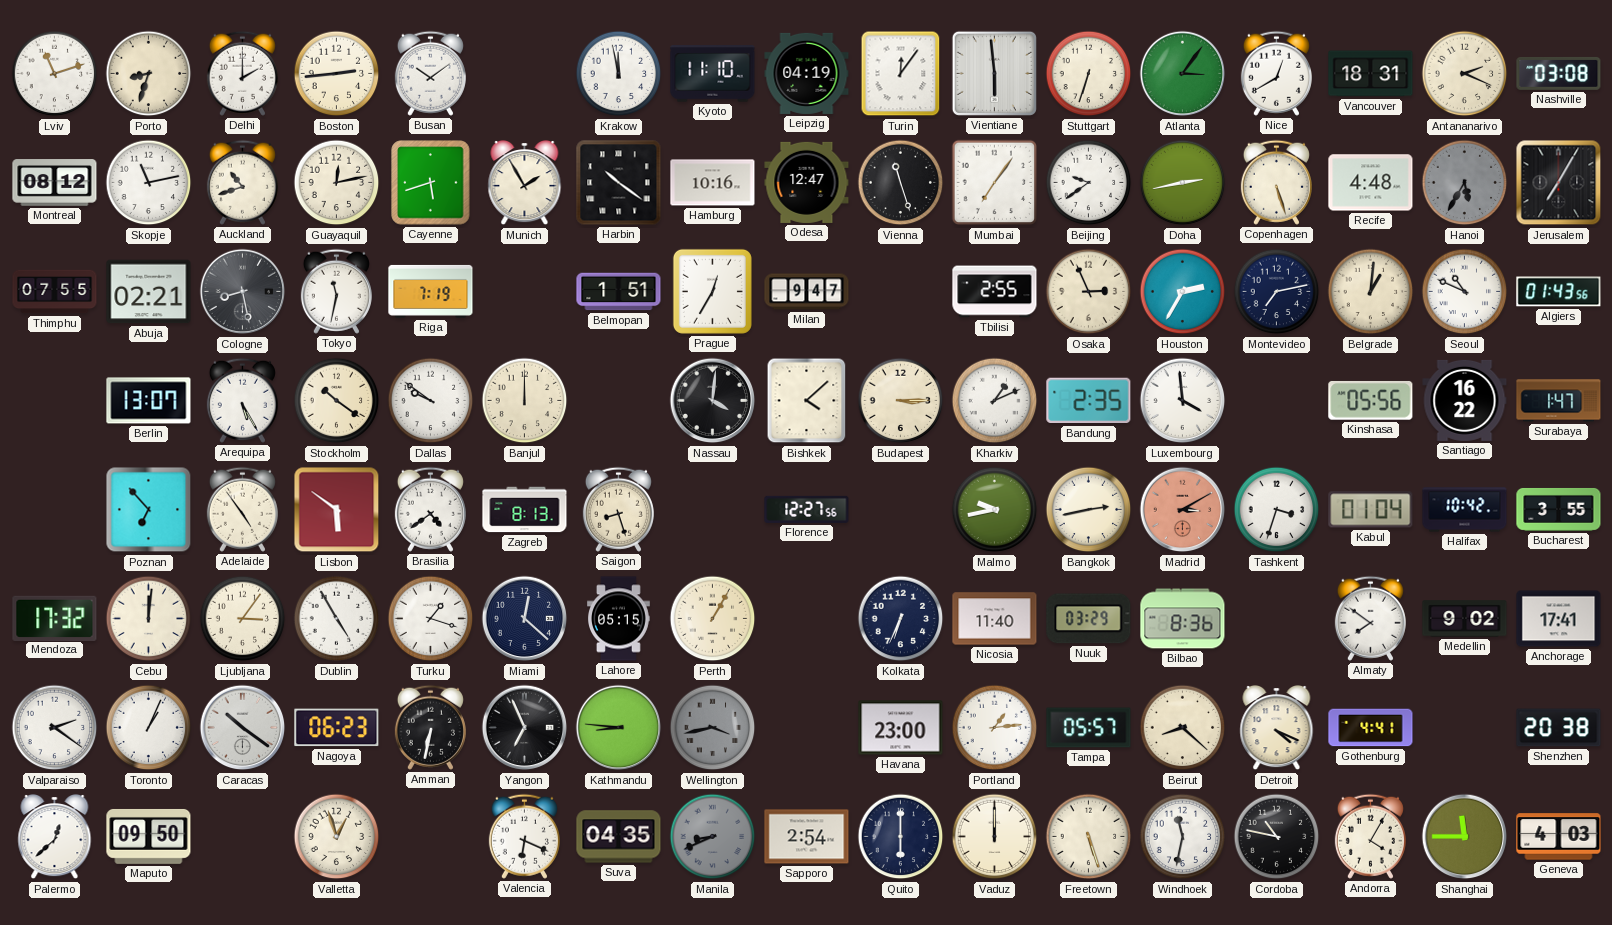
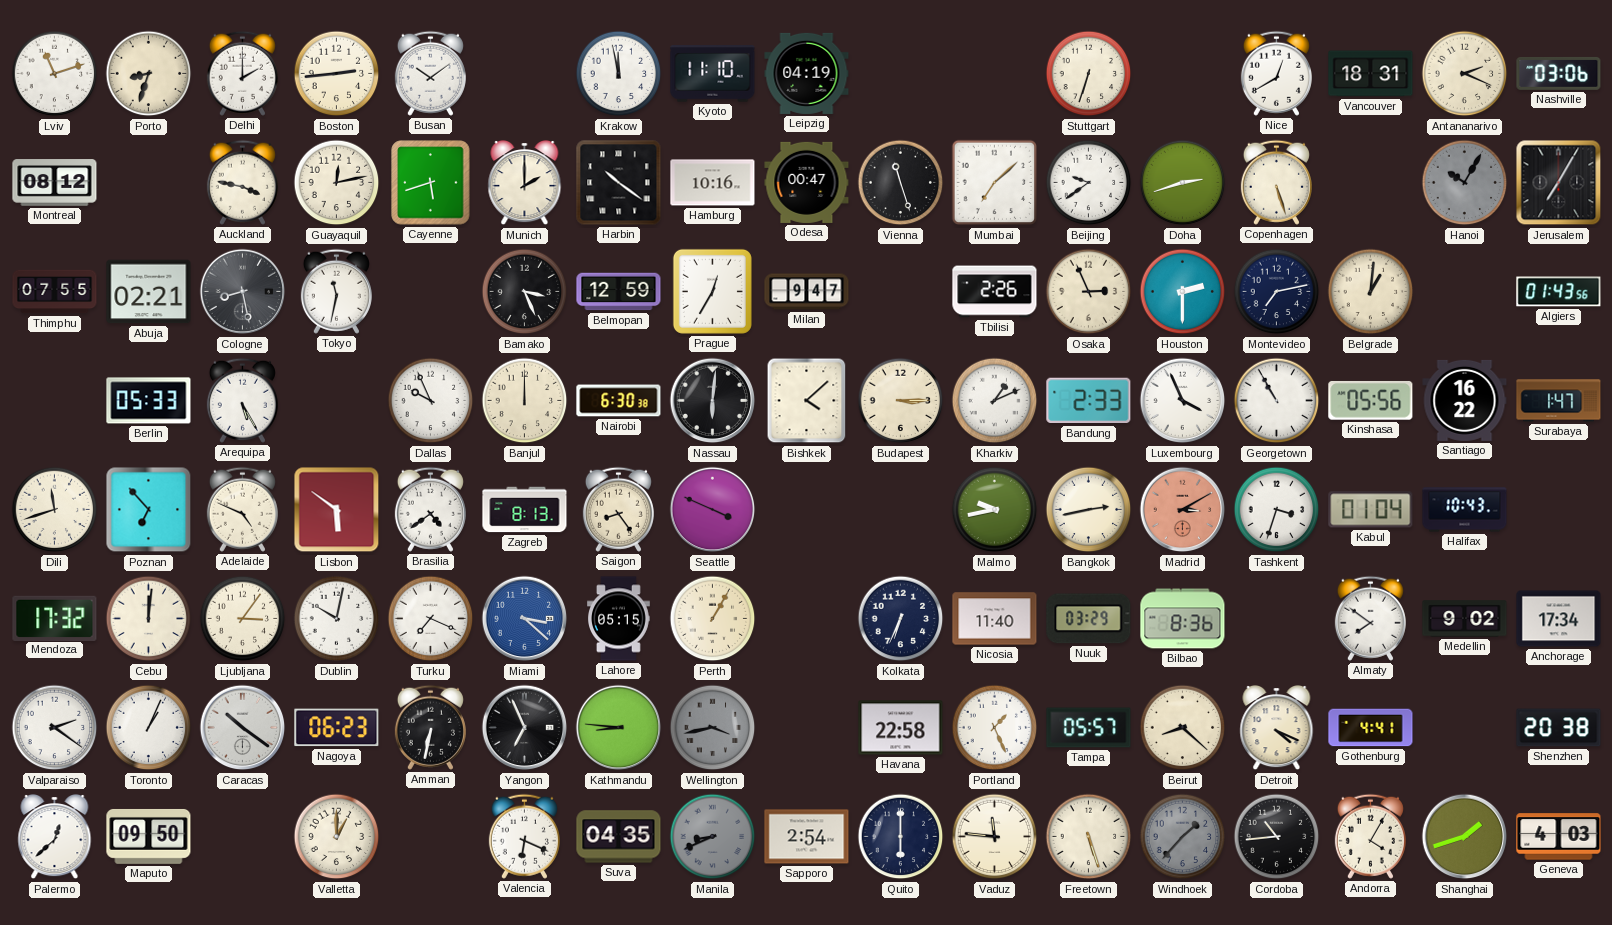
Turin: 12:06 -> none
Vientiane: 5:59 -> none
Atlanta: 3:06 -> none
Nashville: 03:08 -> 03:06
Skopje: 11:13 -> none
Auckland: 10:42 -> 3:47
Munich: 1:55 -> 2:00
Odesa: 12:47 -> 00:47
Mumbai: 7:06 -> 7:08
Doha: 2:43 -> 2:42
Recife: 4:48 -> none
Hanoi: 5:35 -> 10:05
Riga: 7:19 -> none
Bamako: none -> 3:26
Belmopan: 1:51 -> 12:59
Tbilisi: 2:55 -> 2:26
Houston: 2:35 -> 2:30
Seoul: 10:49 -> none
Berlin: 13:07 -> 05:33
Stockholm: 10:21 -> none
Dallas: 9:51 -> 9:56
Nairobi: none -> 6:30
Nassau: 4:01 -> 6:01
Bandung: 2:35 -> 2:33
Luxembourg: 3:59 -> 3:56
Georgetown: none -> 10:55
Dili: none -> 11:42
Adelaide: 4:54 -> 4:49
Saigon: 8:27 -> 8:24
Seattle: none -> 3:49
Florence: 12:27 -> none
Halifax: 10:42 -> 10:43
Bucharest: 3:55 -> none
Dublin: 4:55 -> 10:02
Turku: 1:18 -> 7:19
Miami: 12:22 -> 3:22
Miami dial: navy -> blue
Anchorage: 17:41 -> 17:34
Havana: 23:00 -> 22:58
Portland: 1:14 -> 1:26
Valletta: 12:57 -> 1:00
Vaduz: 12:00 -> 11:46
Windhoek: 11:32 -> 1:37
Windhoek dial: white -> grey
Cordoba: 10:47 -> 10:44
Shanghai: 11:45 -> 1:42
